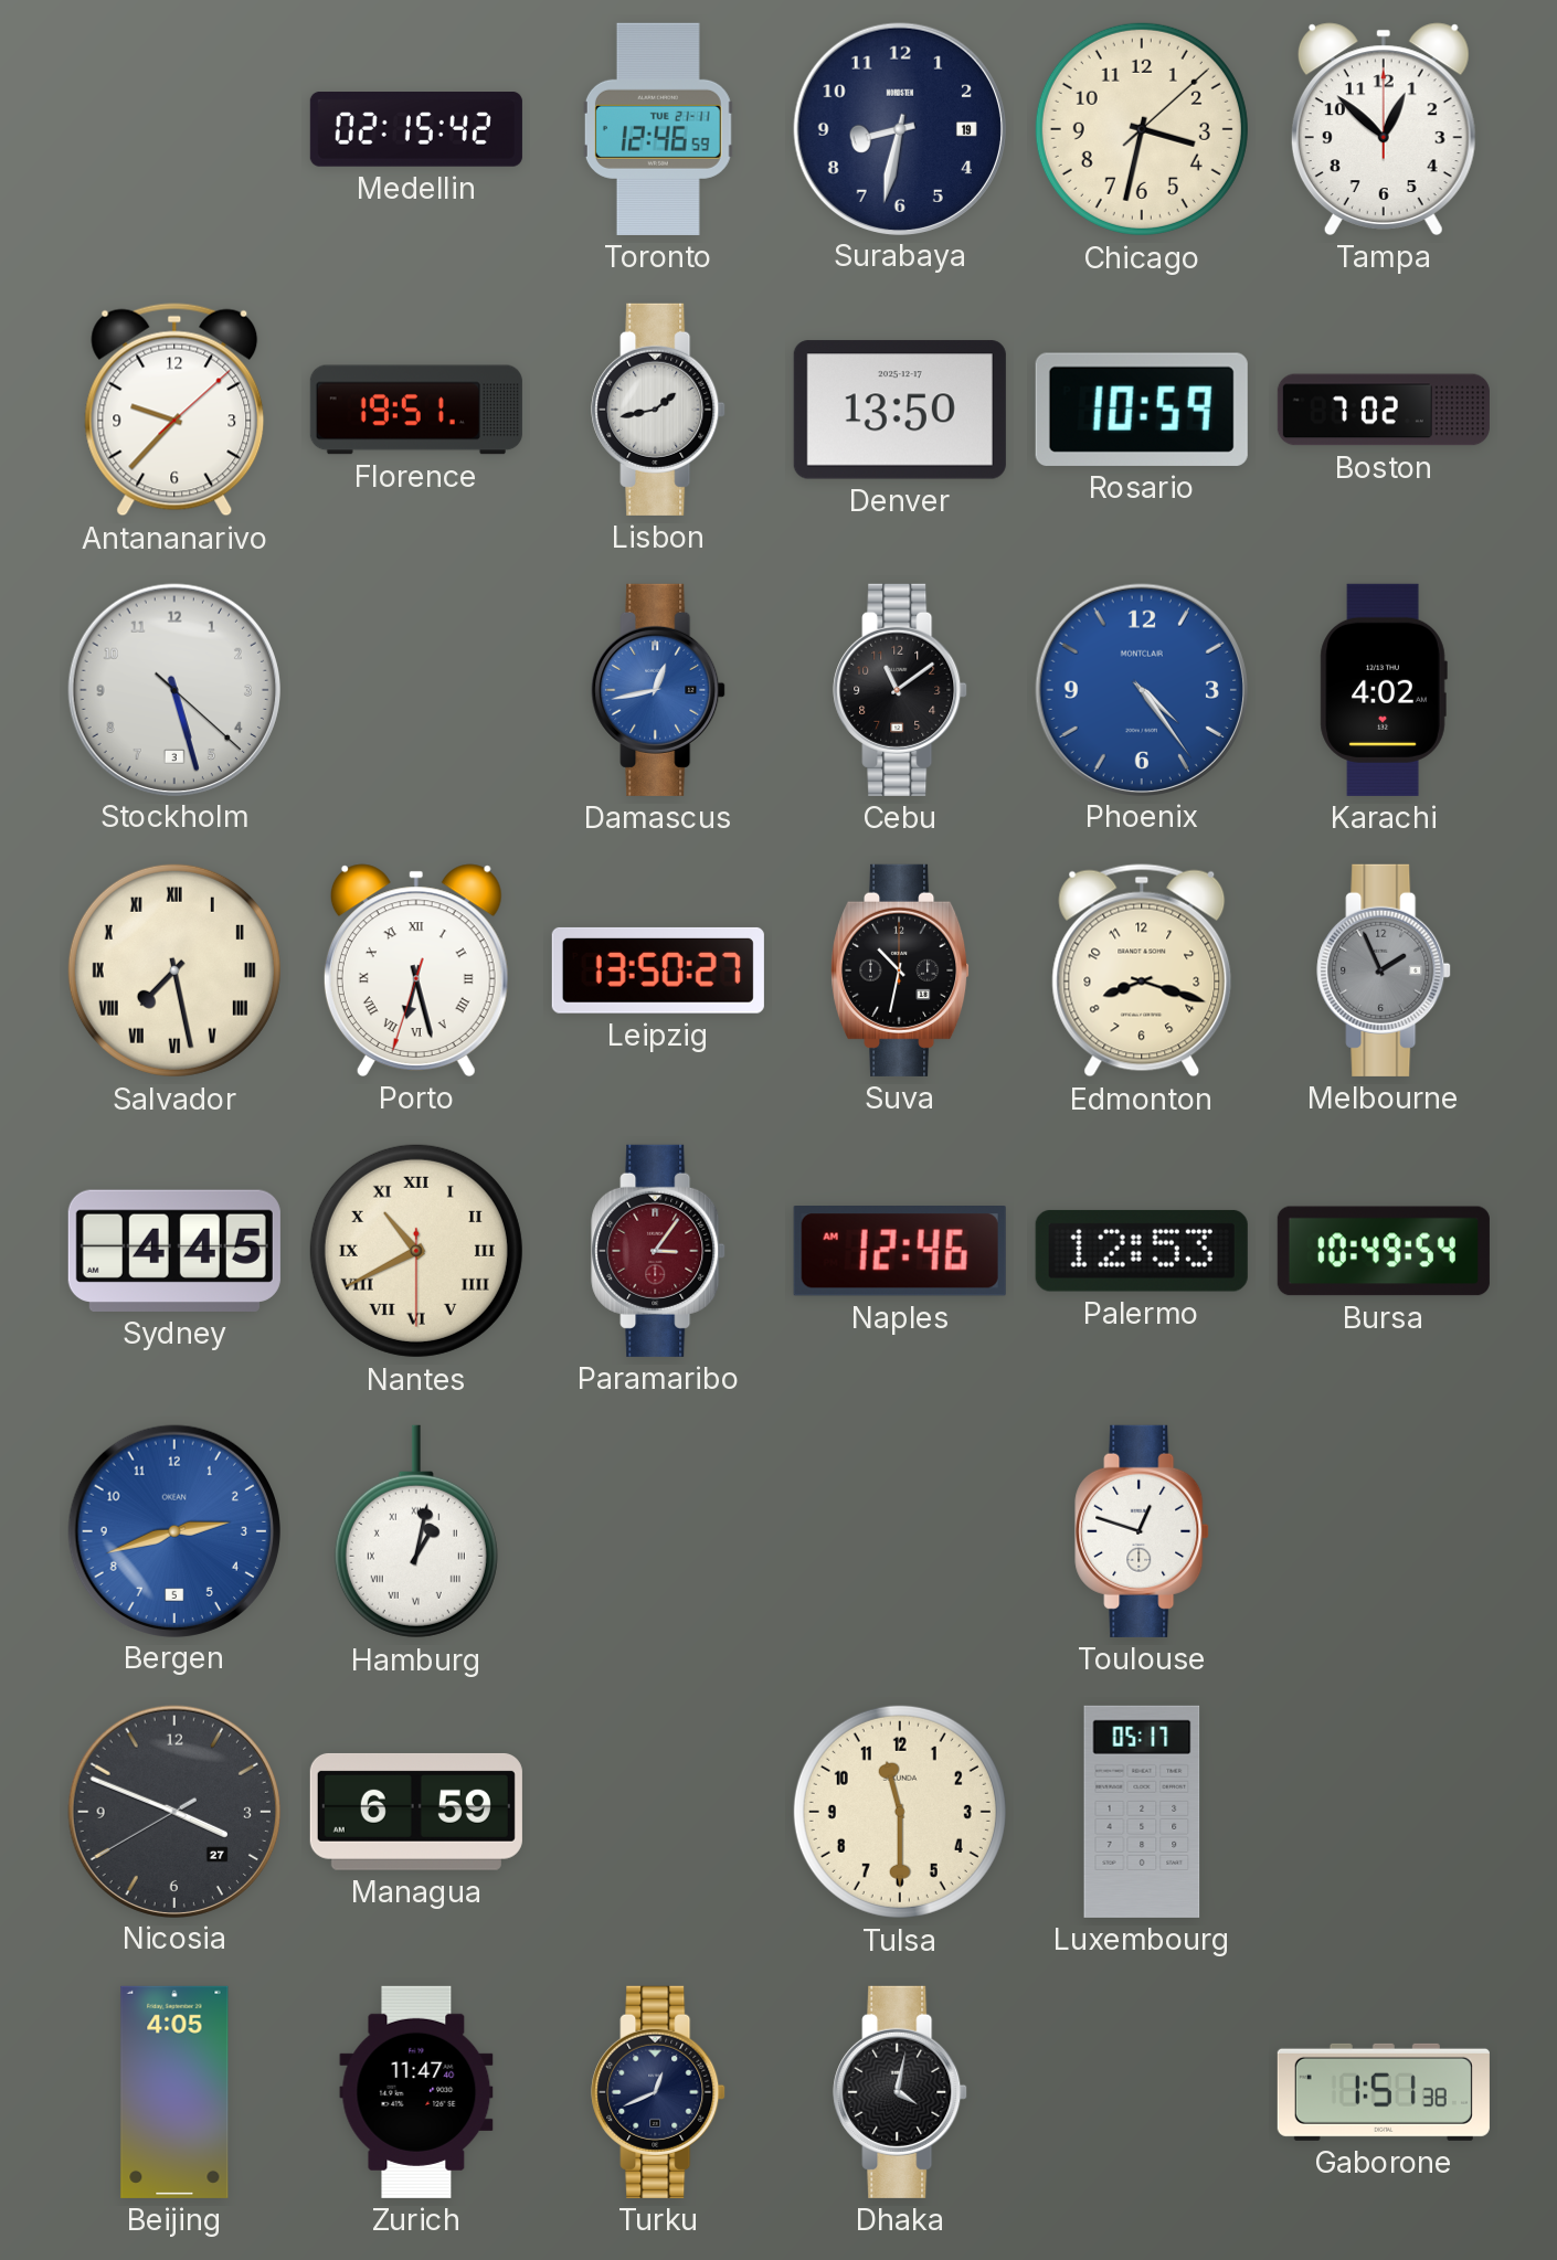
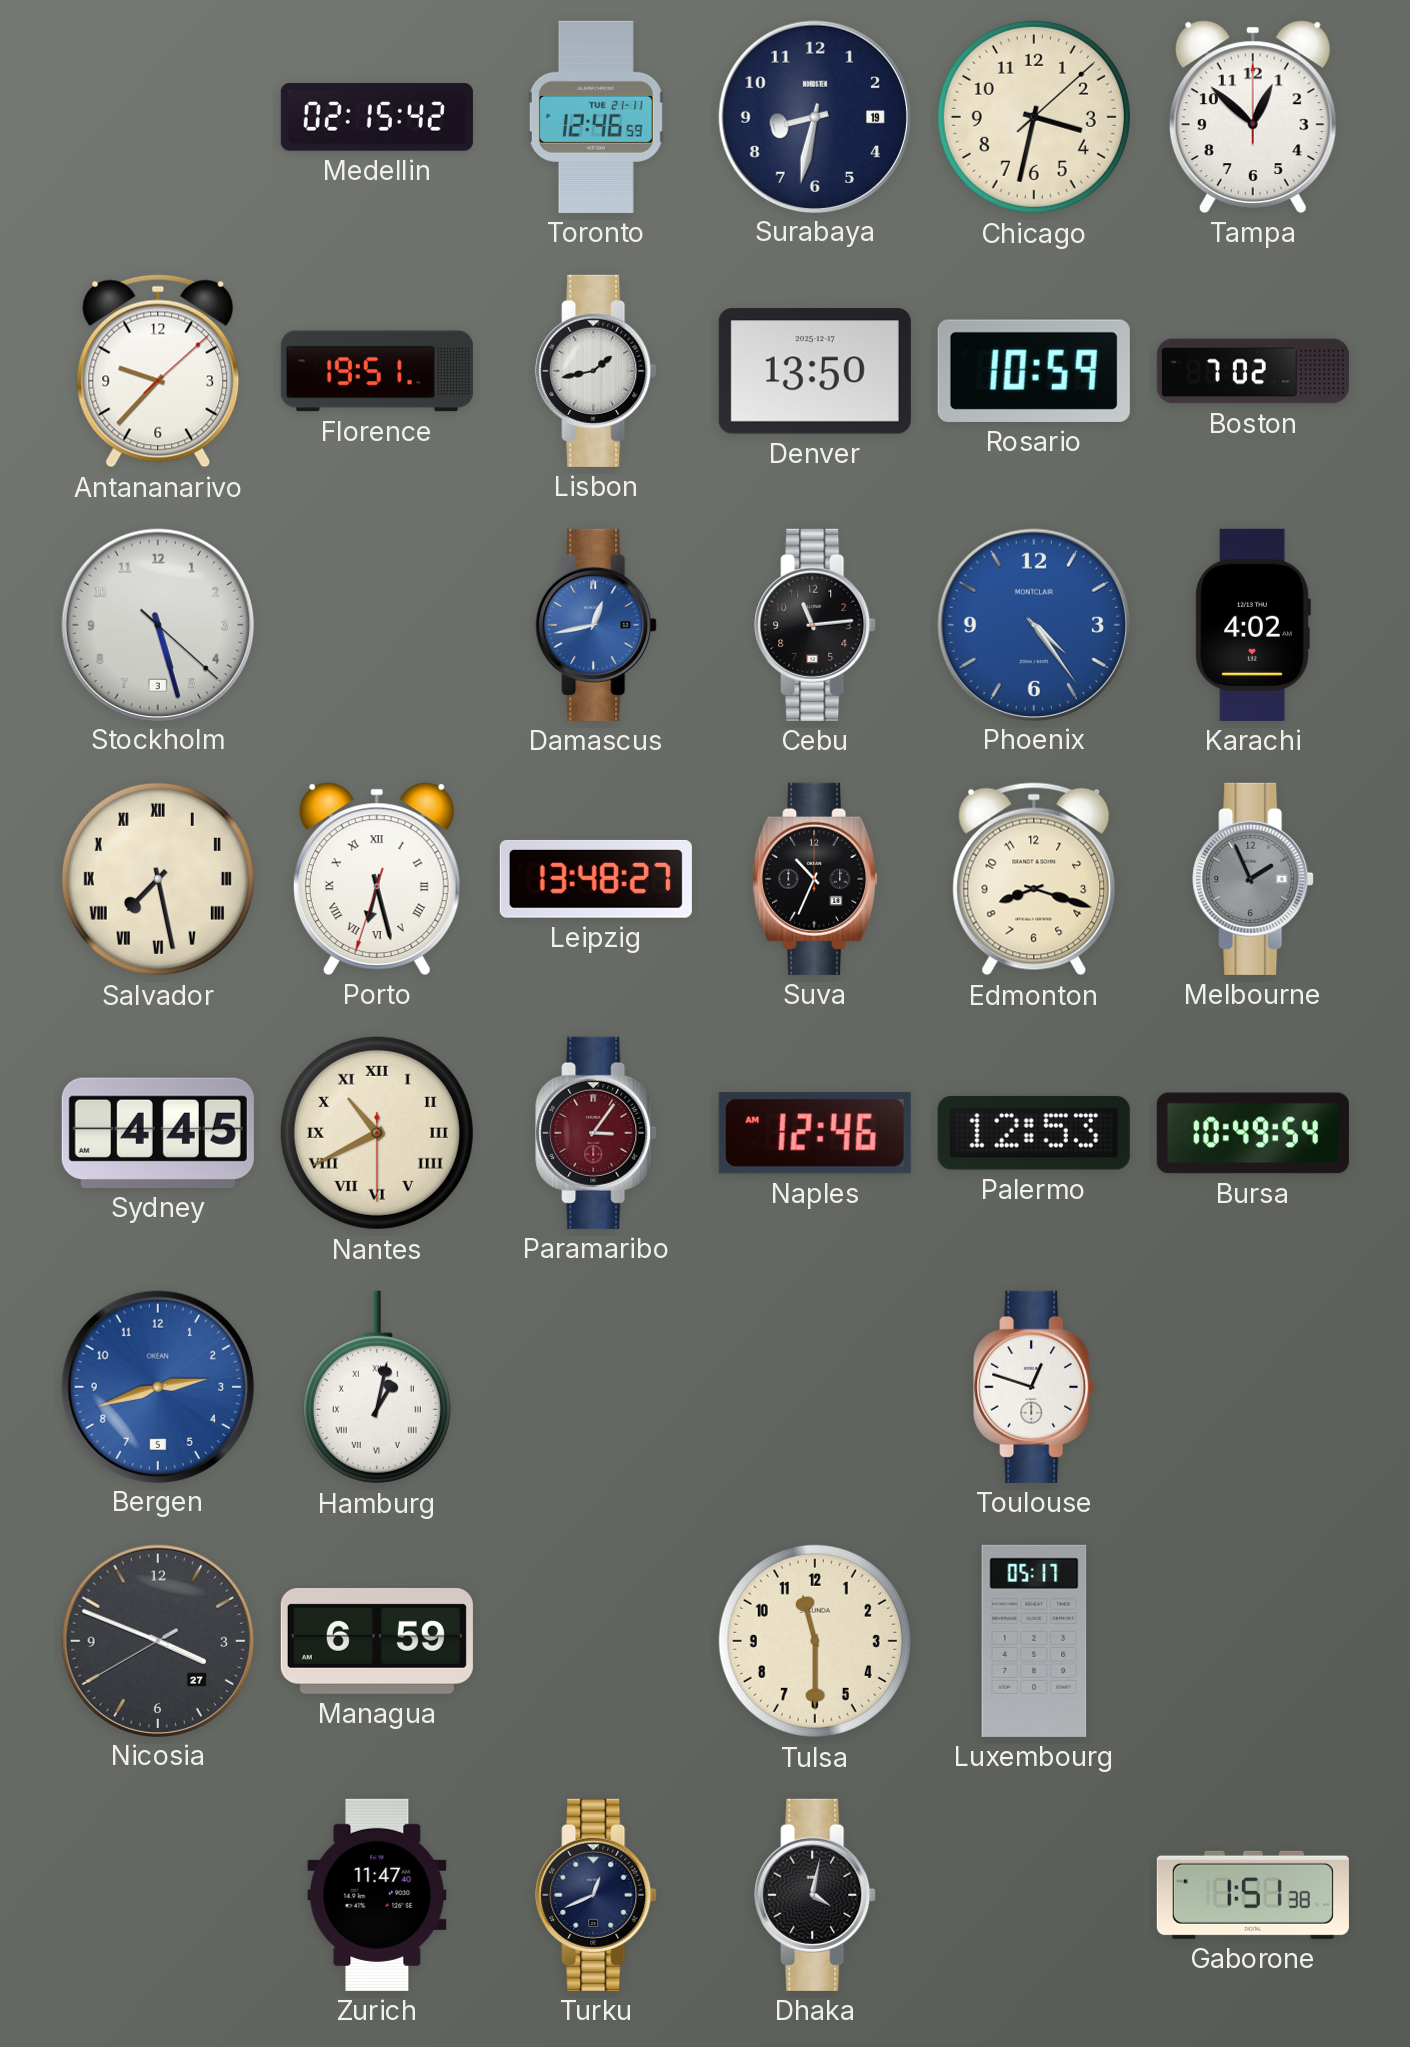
Cebu: 11:09 -> 11:14
Leipzig: 13:50 -> 13:48
Suva: 10:32 -> 10:34
Beijing: 4:05 -> none
